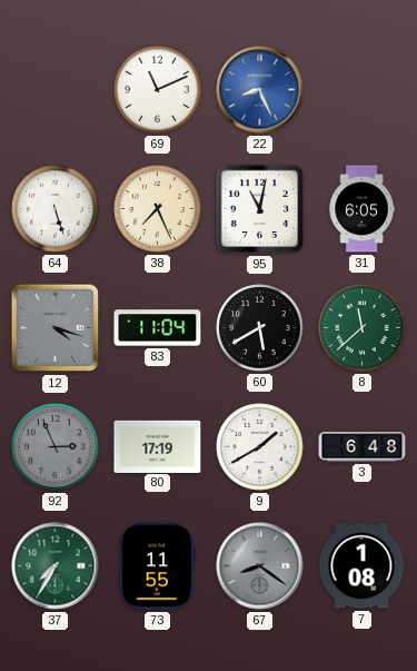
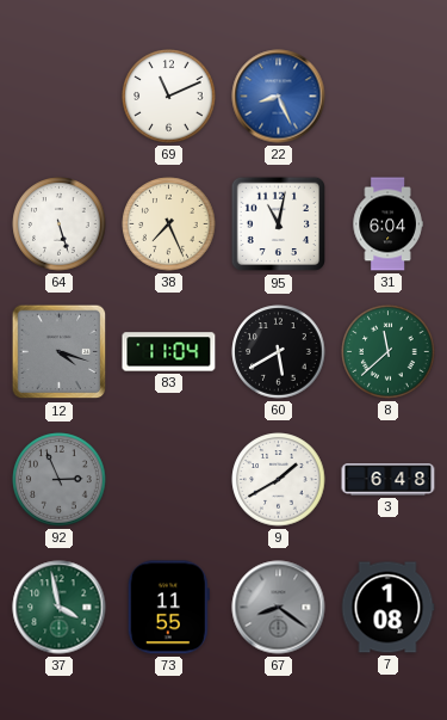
31: 6:05 -> 6:04
80: 17:19 -> none
37: 7:35 -> 3:58
